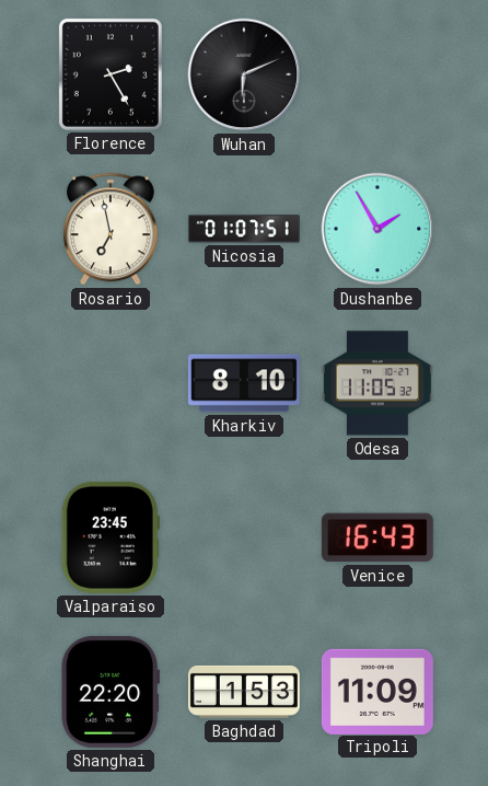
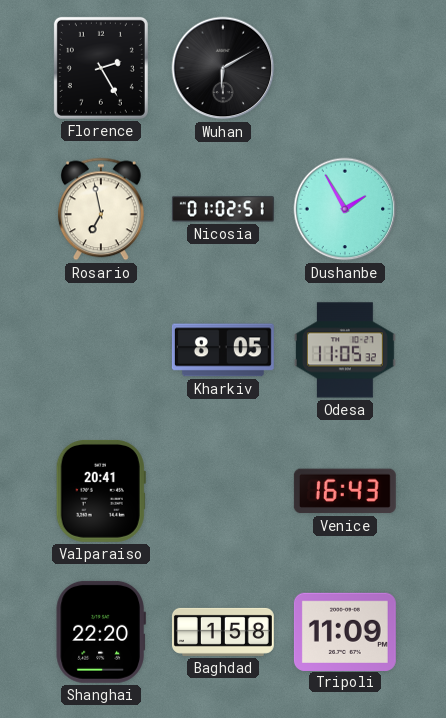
Wuhan: 6:11 -> 6:10
Nicosia: 01:07 -> 01:02
Kharkiv: 8:10 -> 8:05
Valparaiso: 23:45 -> 20:41
Baghdad: 1:53 -> 1:58
